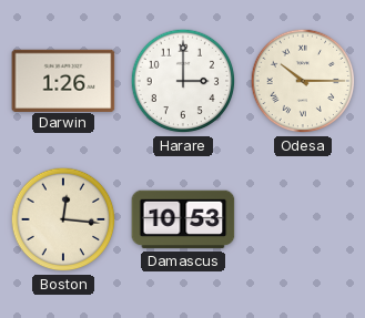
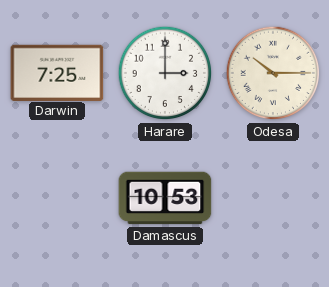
Darwin: 1:26 -> 7:25
Boston: 12:16 -> none
